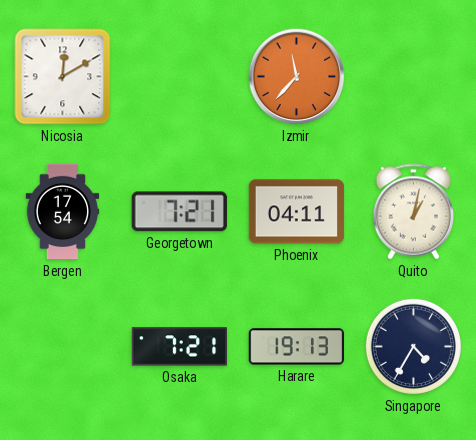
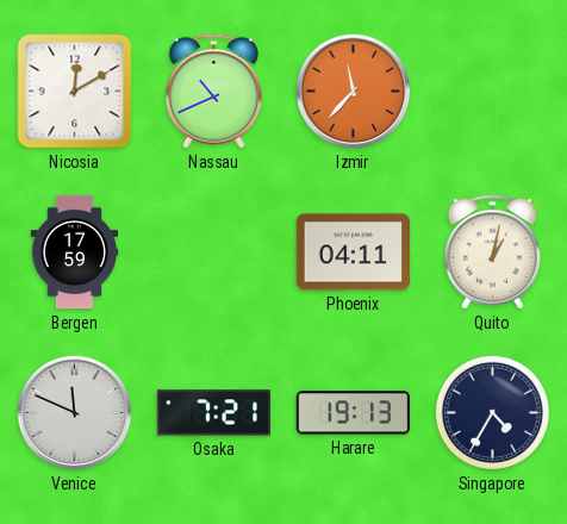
Nassau: none -> 10:41
Bergen: 17:54 -> 17:59
Georgetown: 7:21 -> none
Venice: none -> 11:49
